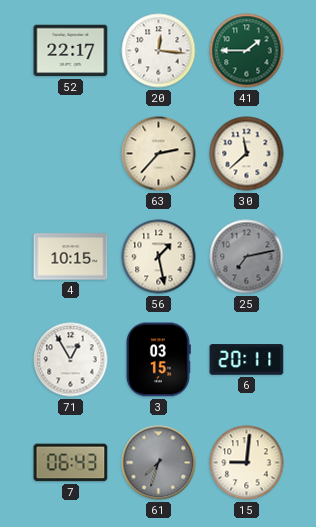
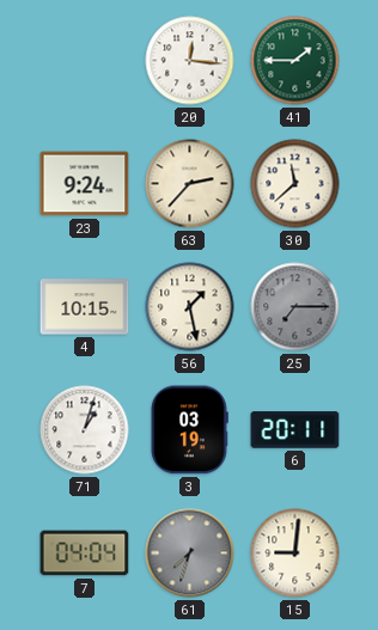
52: 22:17 -> none
23: none -> 9:24
25: 7:13 -> 7:15
71: 12:55 -> 1:03
3: 03:15 -> 03:19
7: 06:43 -> 04:04
